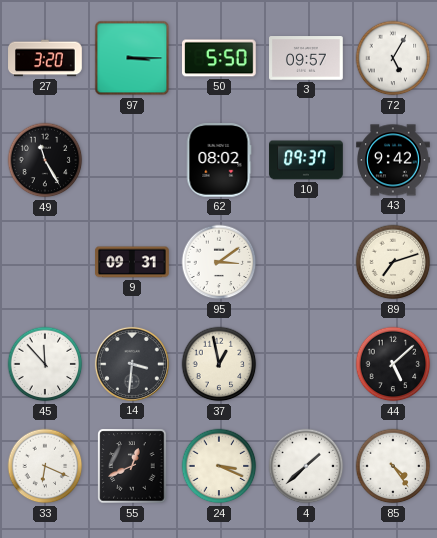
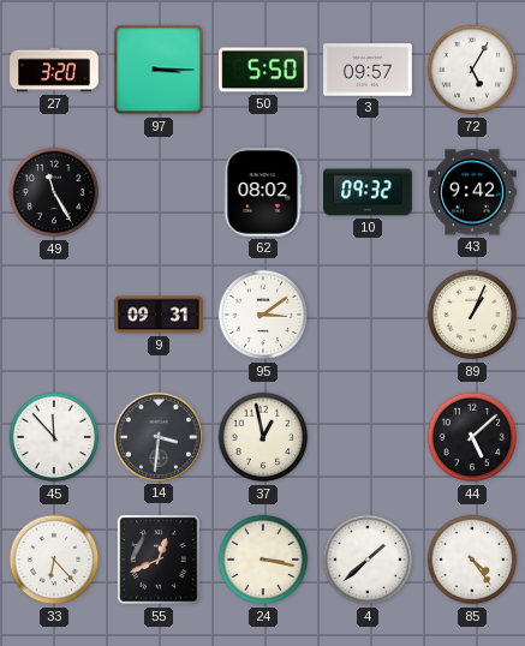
10: 09:37 -> 09:32
89: 7:12 -> 1:04
33: 6:19 -> 6:23
24: 3:19 -> 3:17
